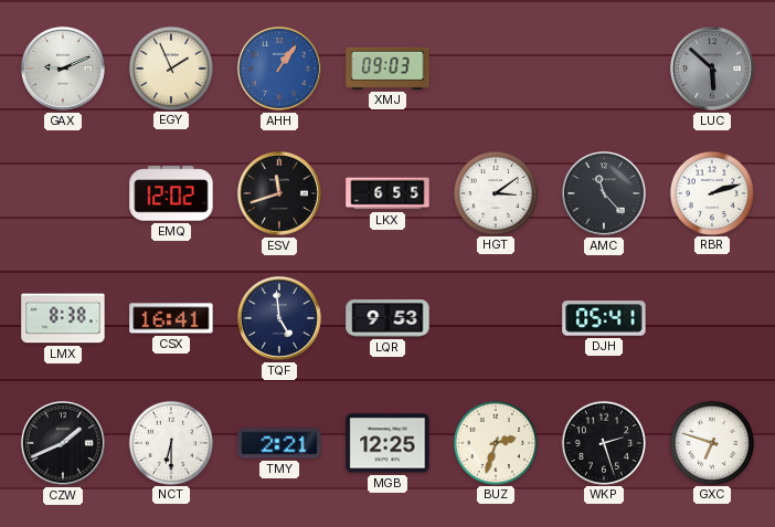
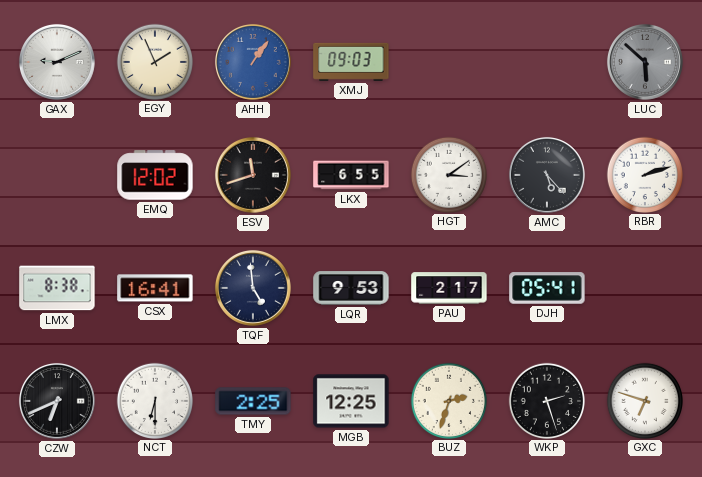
AMC: 11:23 -> 5:23
PAU: none -> 2:17
CZW: 1:41 -> 6:41
TMY: 2:21 -> 2:25
